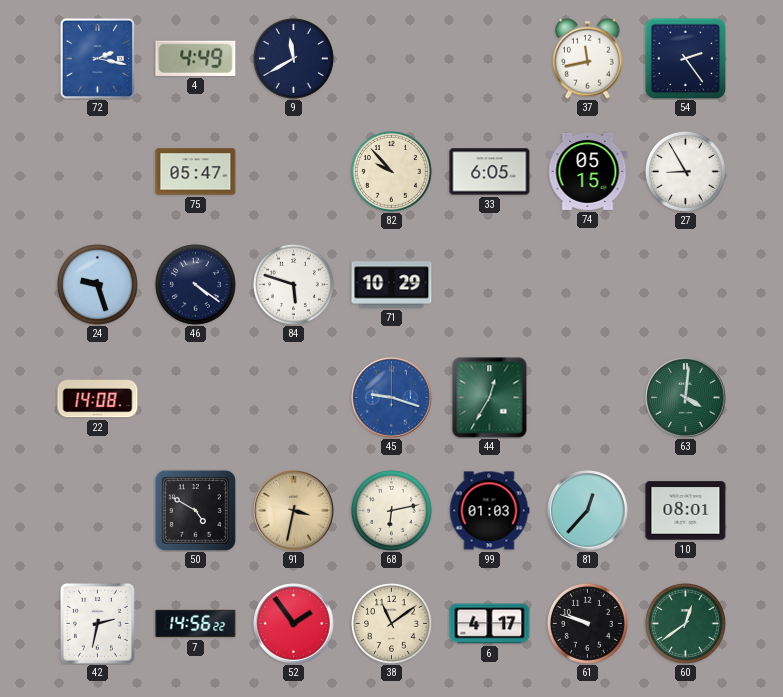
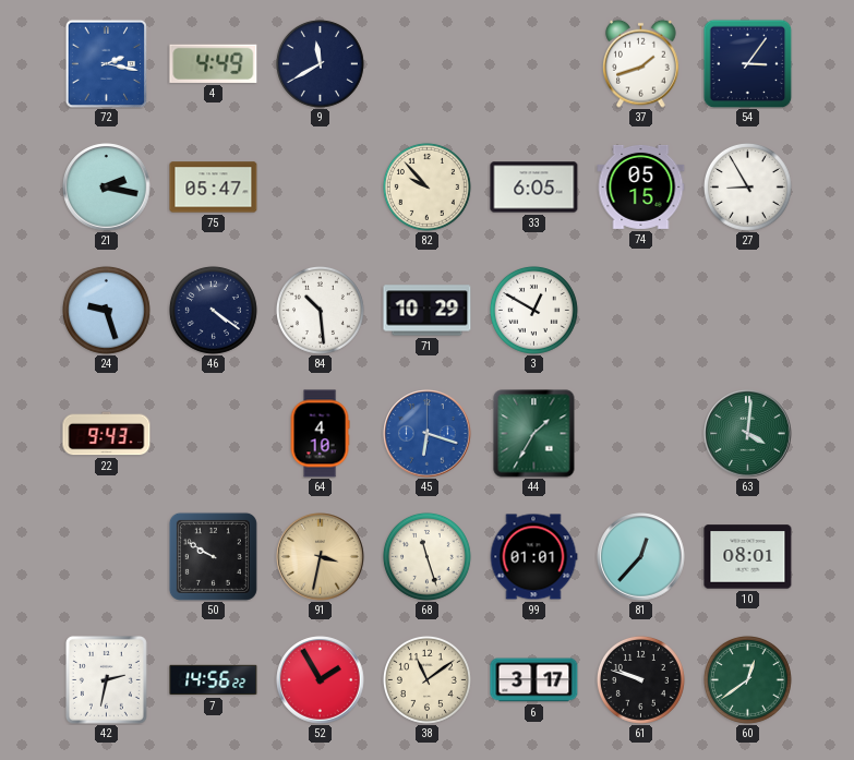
37: 11:43 -> 1:42
54: 2:24 -> 3:06
21: none -> 2:17
84: 5:48 -> 10:29
3: none -> 12:50
22: 14:08 -> 9:43
64: none -> 4:10
45: 9:18 -> 6:18
44: 12:35 -> 1:35
50: 4:50 -> 9:50
68: 6:13 -> 11:27
99: 01:03 -> 01:01
52: 1:54 -> 1:55
6: 4:17 -> 3:17
